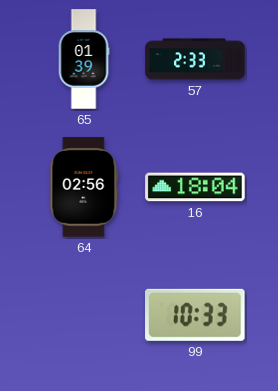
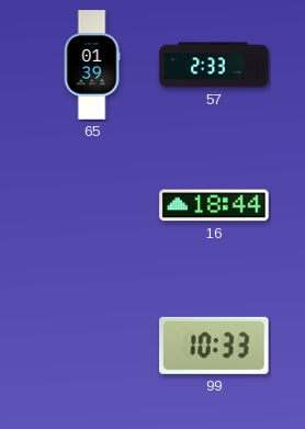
64: 02:56 -> none
16: 18:04 -> 18:44
